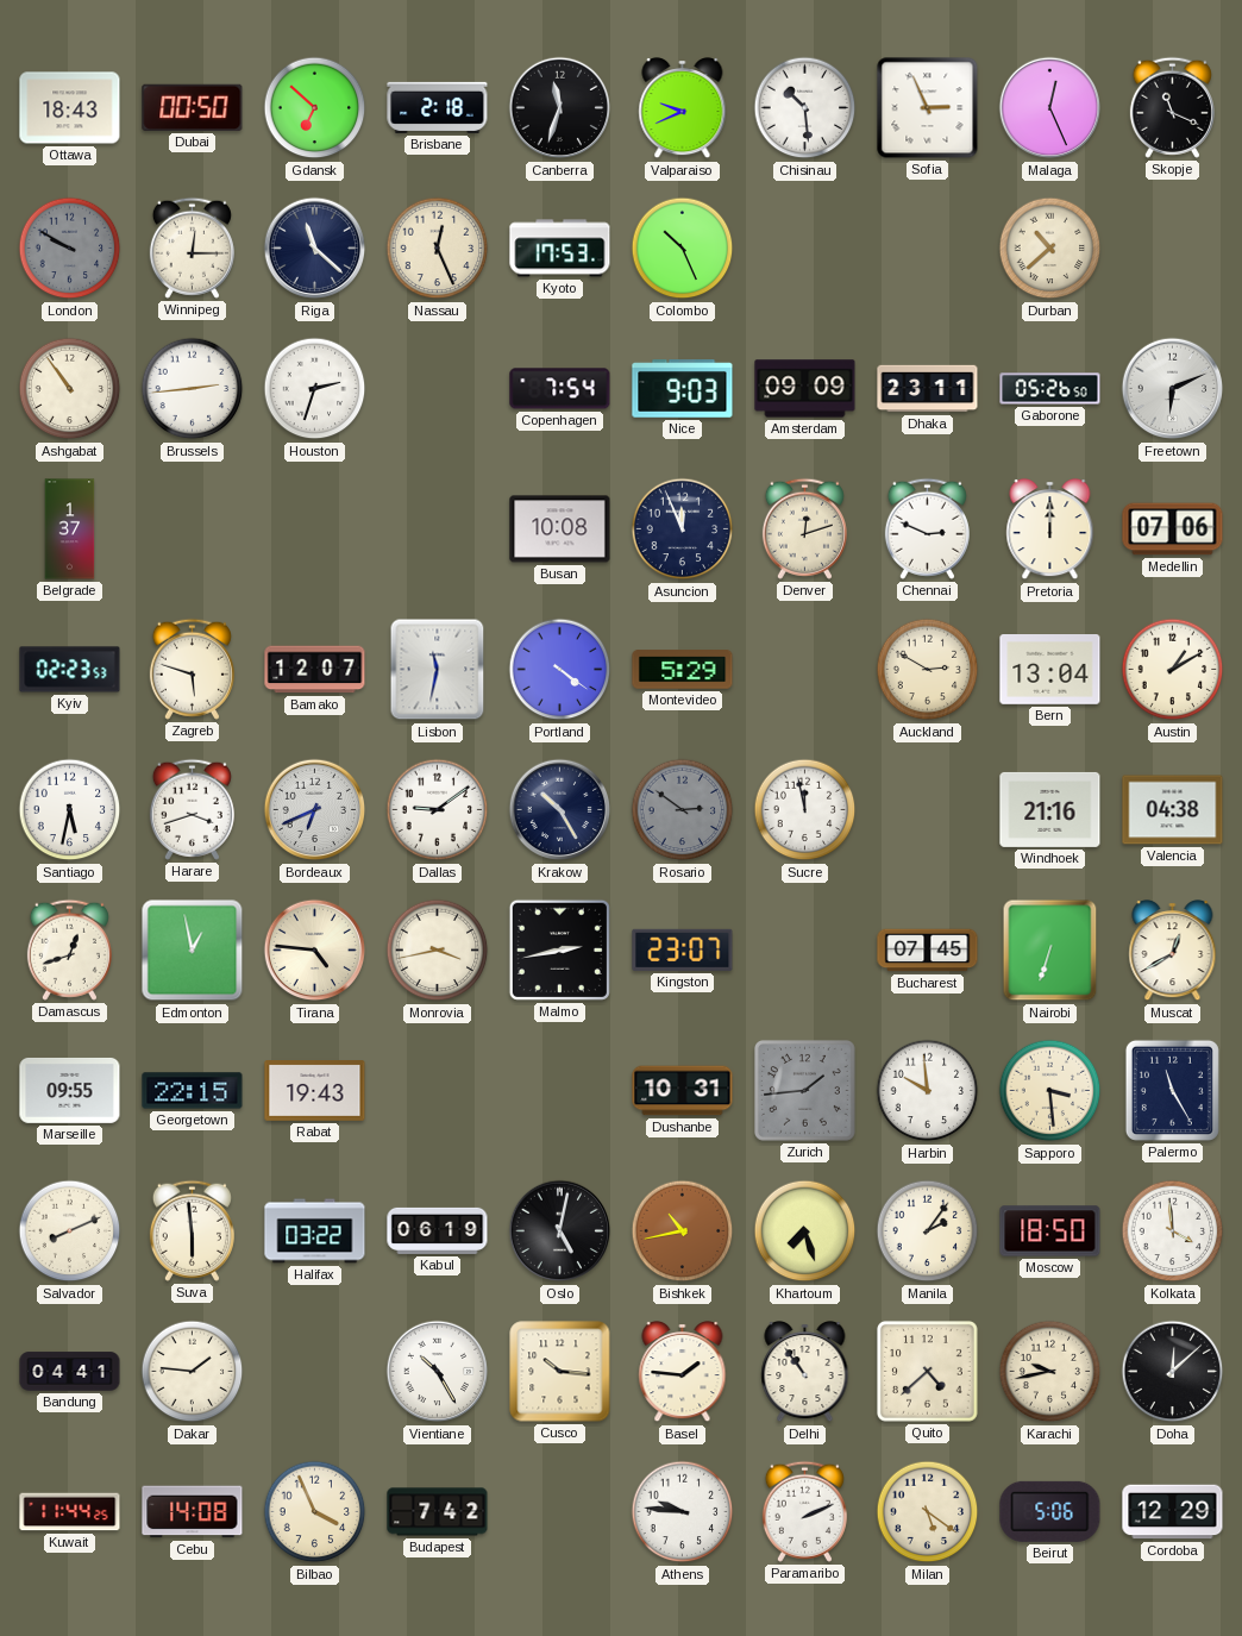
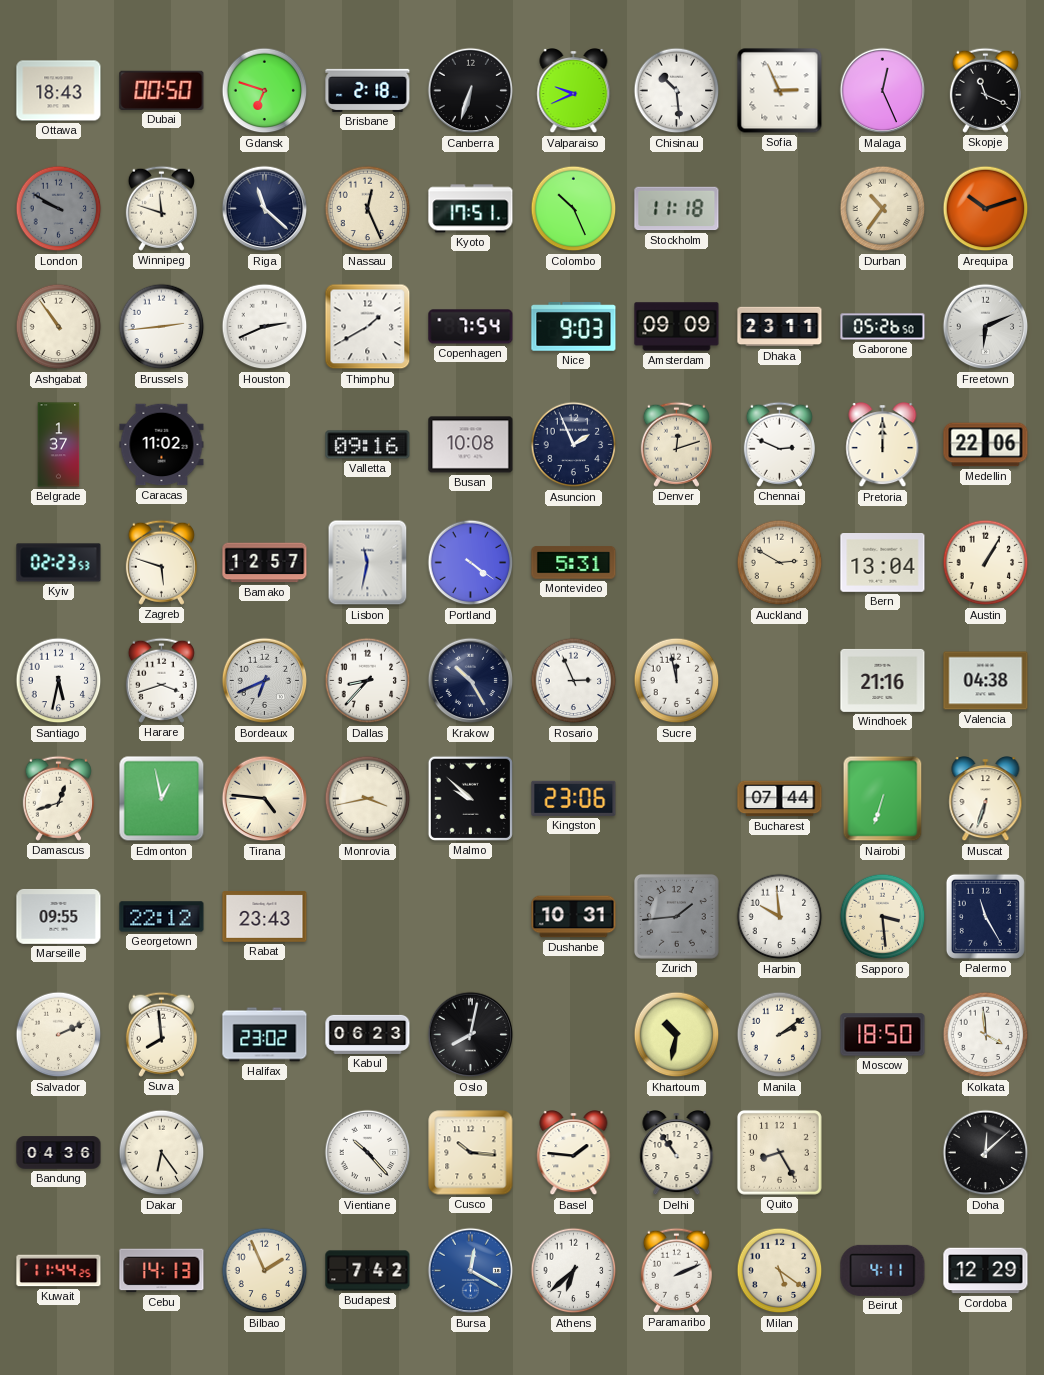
Gdansk: 6:52 -> 6:48
Canberra: 11:33 -> 6:33
Winnipeg: 12:15 -> 11:48
Kyoto: 17:53 -> 17:51
Stockholm: none -> 11:18
Durban: 10:38 -> 10:36
Arequipa: none -> 10:12
Houston: 2:33 -> 2:41
Thimphu: none -> 1:40
Caracas: none -> 11:02
Valletta: none -> 09:16
Asuncion: 11:56 -> 1:56
Medellin: 07:06 -> 22:06
Bamako: 12:07 -> 12:57
Montevideo: 5:29 -> 5:31
Austin: 1:10 -> 1:05
Dallas: 9:09 -> 8:37
Rosario: 2:51 -> 2:56
Rosario dial: grey -> white
Malmo: 2:43 -> 9:52
Kingston: 23:07 -> 23:06
Bucharest: 07:45 -> 07:44
Muscat: 12:40 -> 6:33
Georgetown: 22:15 -> 22:12
Rabat: 19:43 -> 23:43
Salvador: 8:11 -> 2:11
Suva: 5:59 -> 7:59
Halifax: 03:22 -> 23:02
Kabul: 06:19 -> 06:23
Oslo: 5:02 -> 8:02
Bishkek: 10:43 -> none
Khartoum: 7:27 -> 10:32
Manila: 2:06 -> 2:09
Bandung: 04:41 -> 04:36
Dakar: 1:46 -> 6:24
Vientiane: 10:25 -> 10:23
Quito: 4:38 -> 8:25
Karachi: 9:43 -> none
Cebu: 14:08 -> 14:13
Bilbao: 3:56 -> 1:56
Bursa: none -> 12:20
Athens: 9:46 -> 6:38
Beirut: 5:06 -> 4:11
